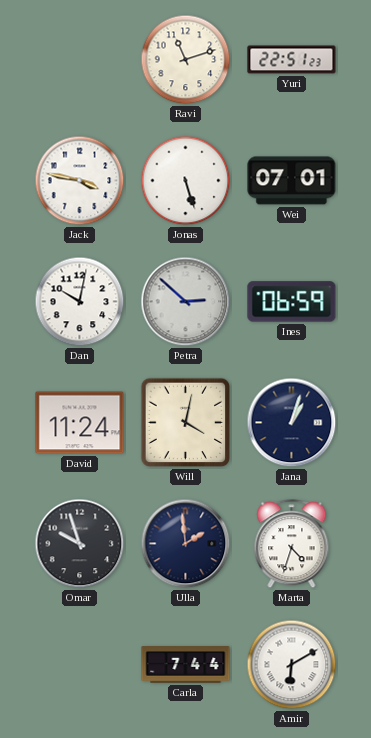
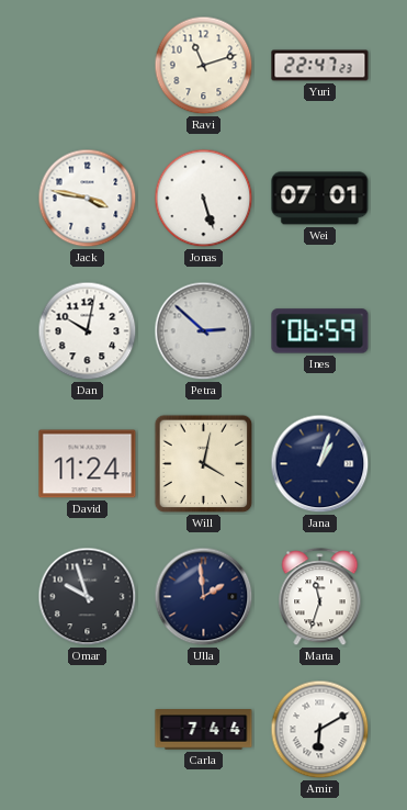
Yuri: 22:51 -> 22:47
Marta: 4:33 -> 11:33
